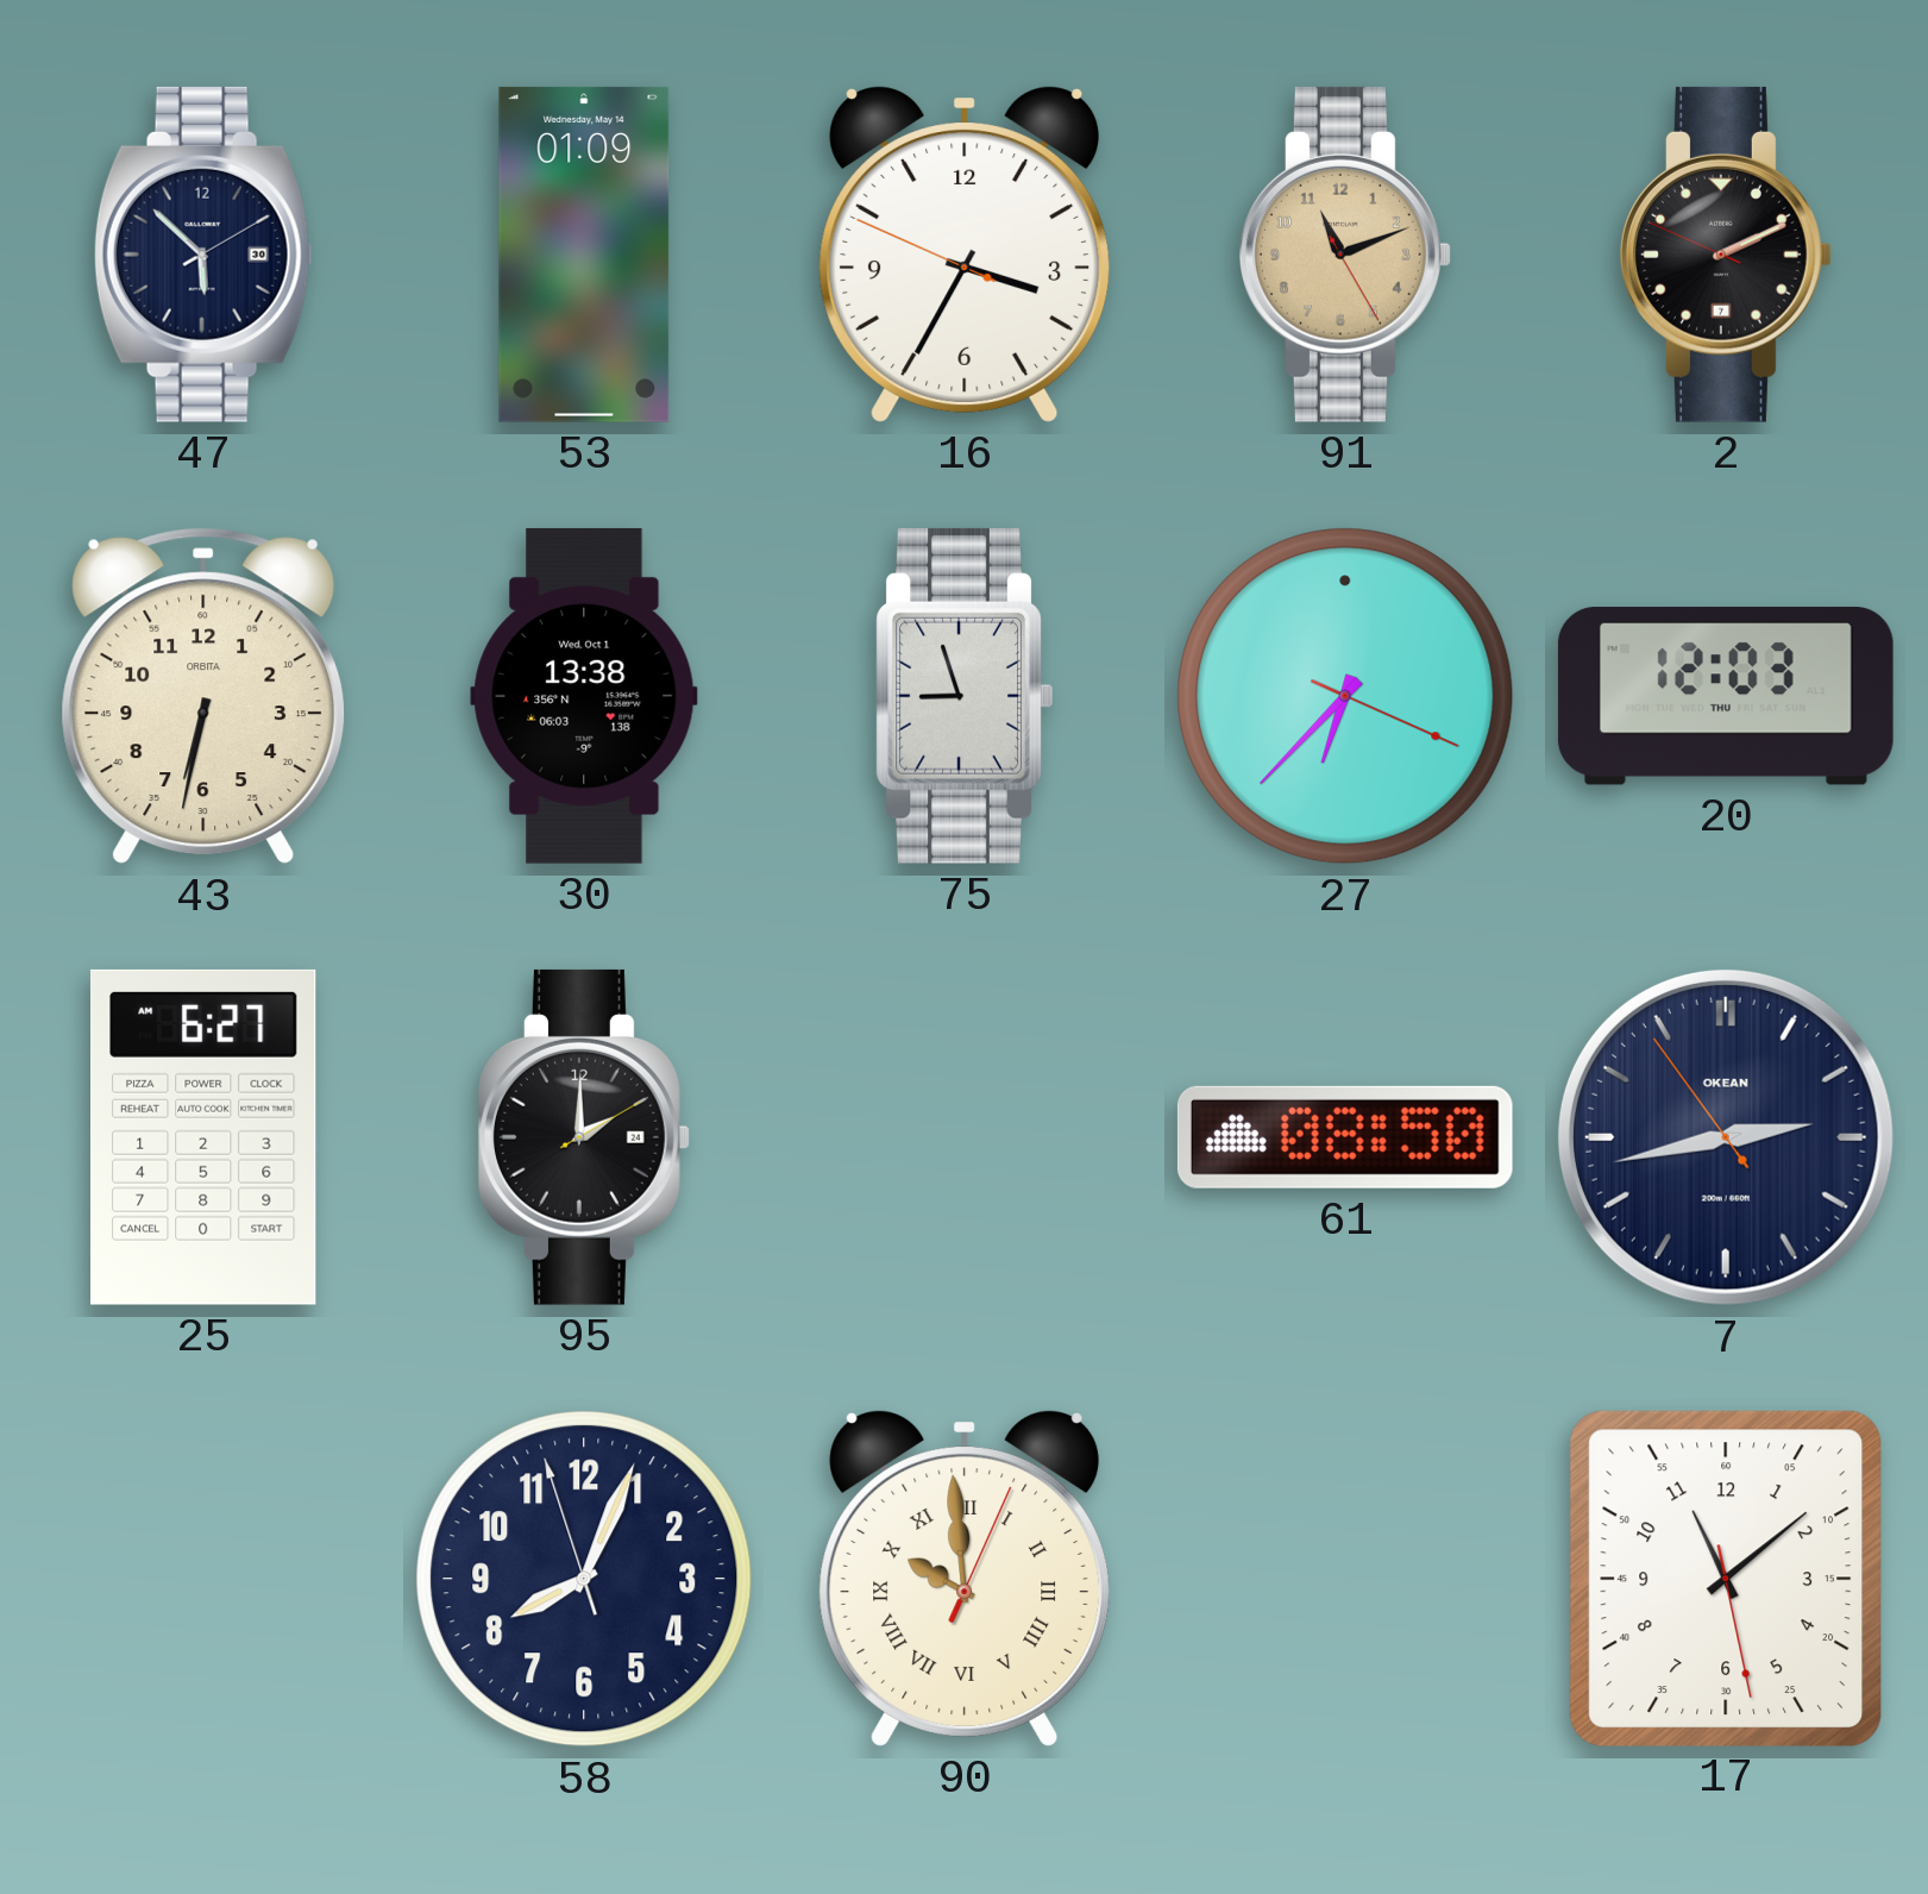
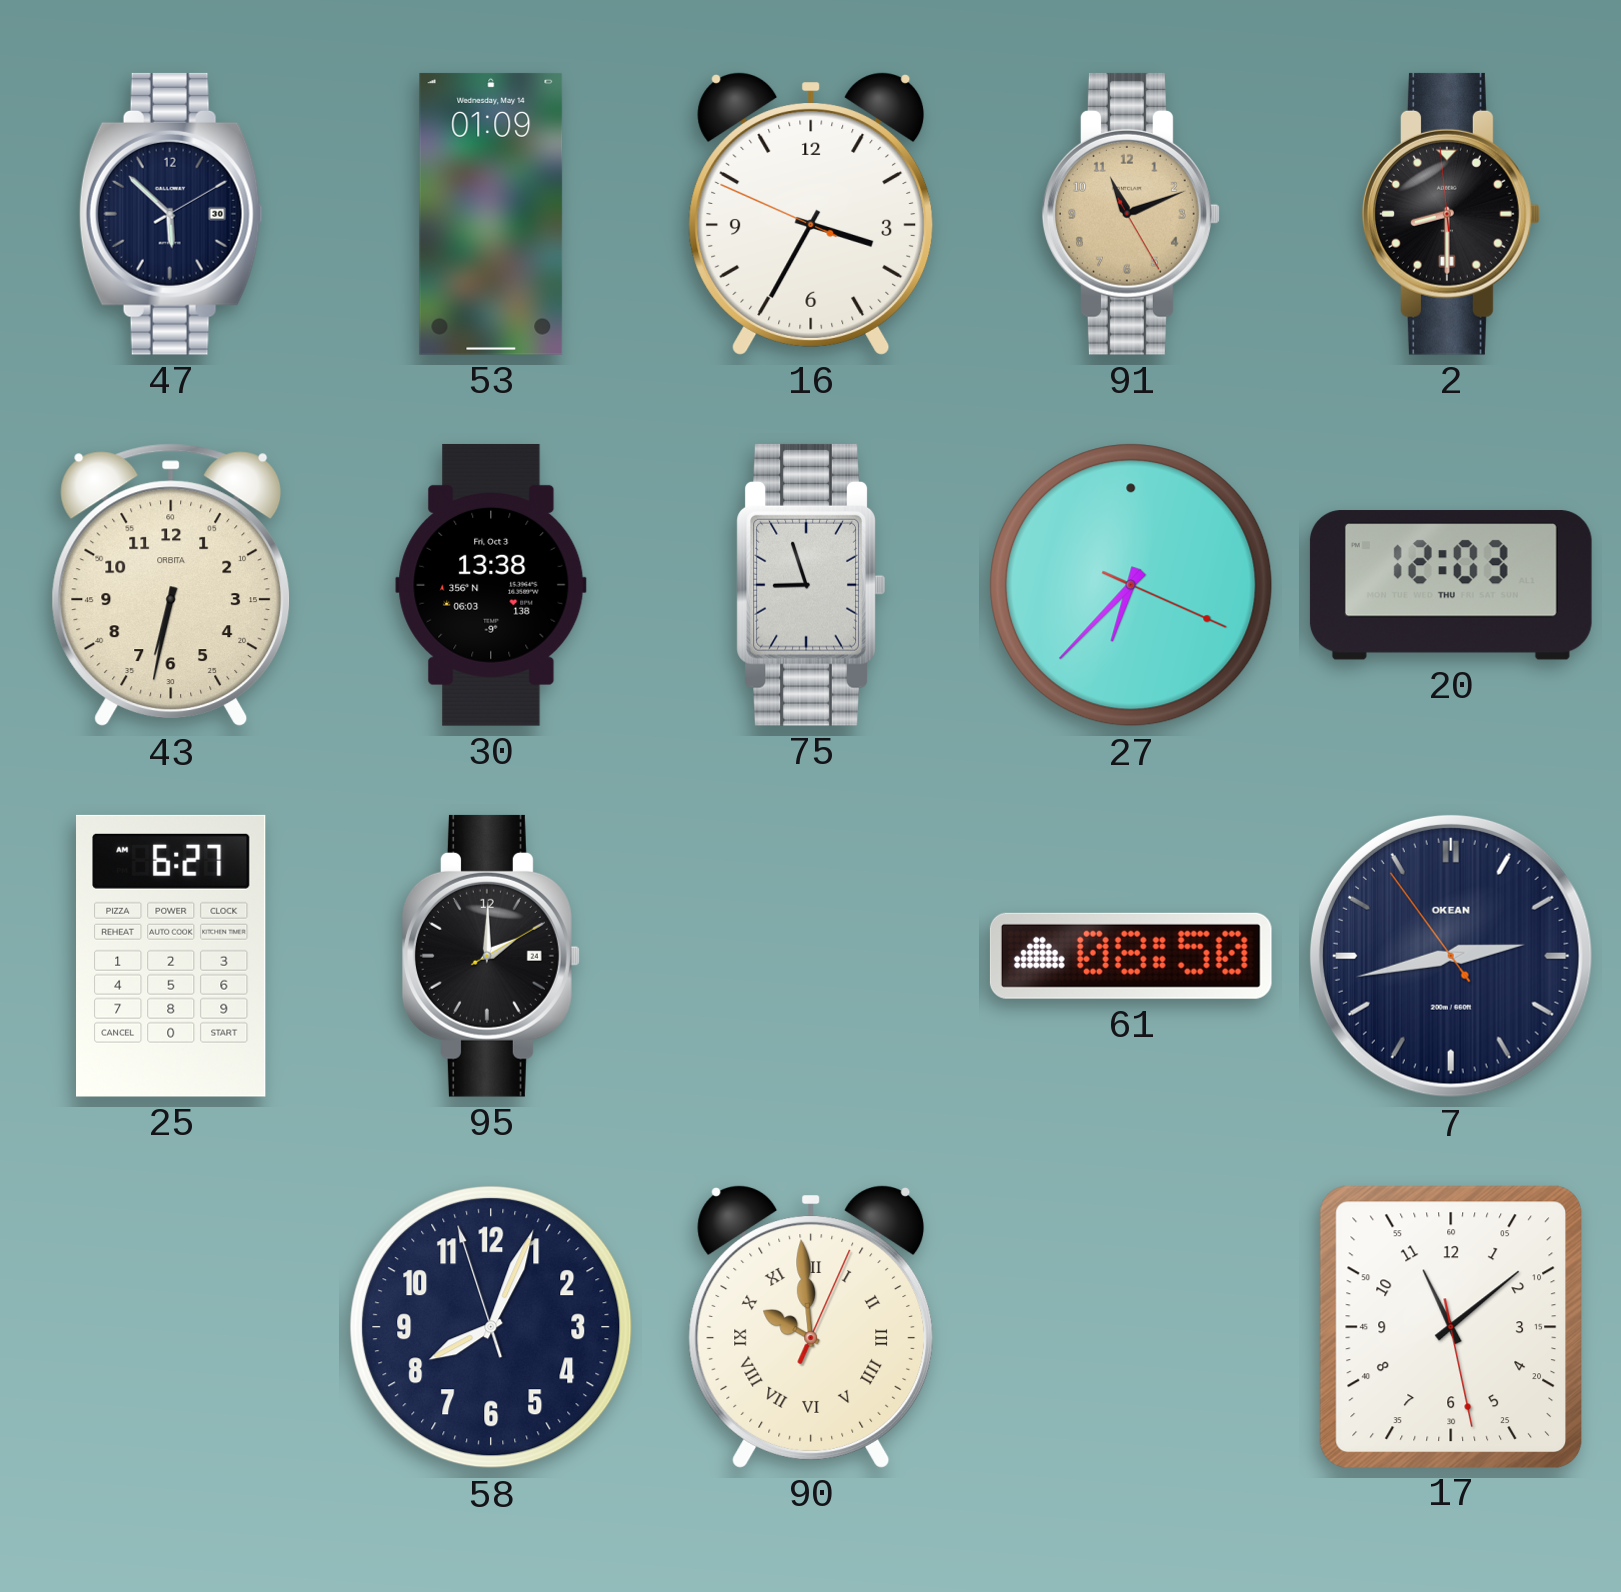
2: 2:10 -> 8:29
30 date: Wed, Oct 1 -> Fri, Oct 3
